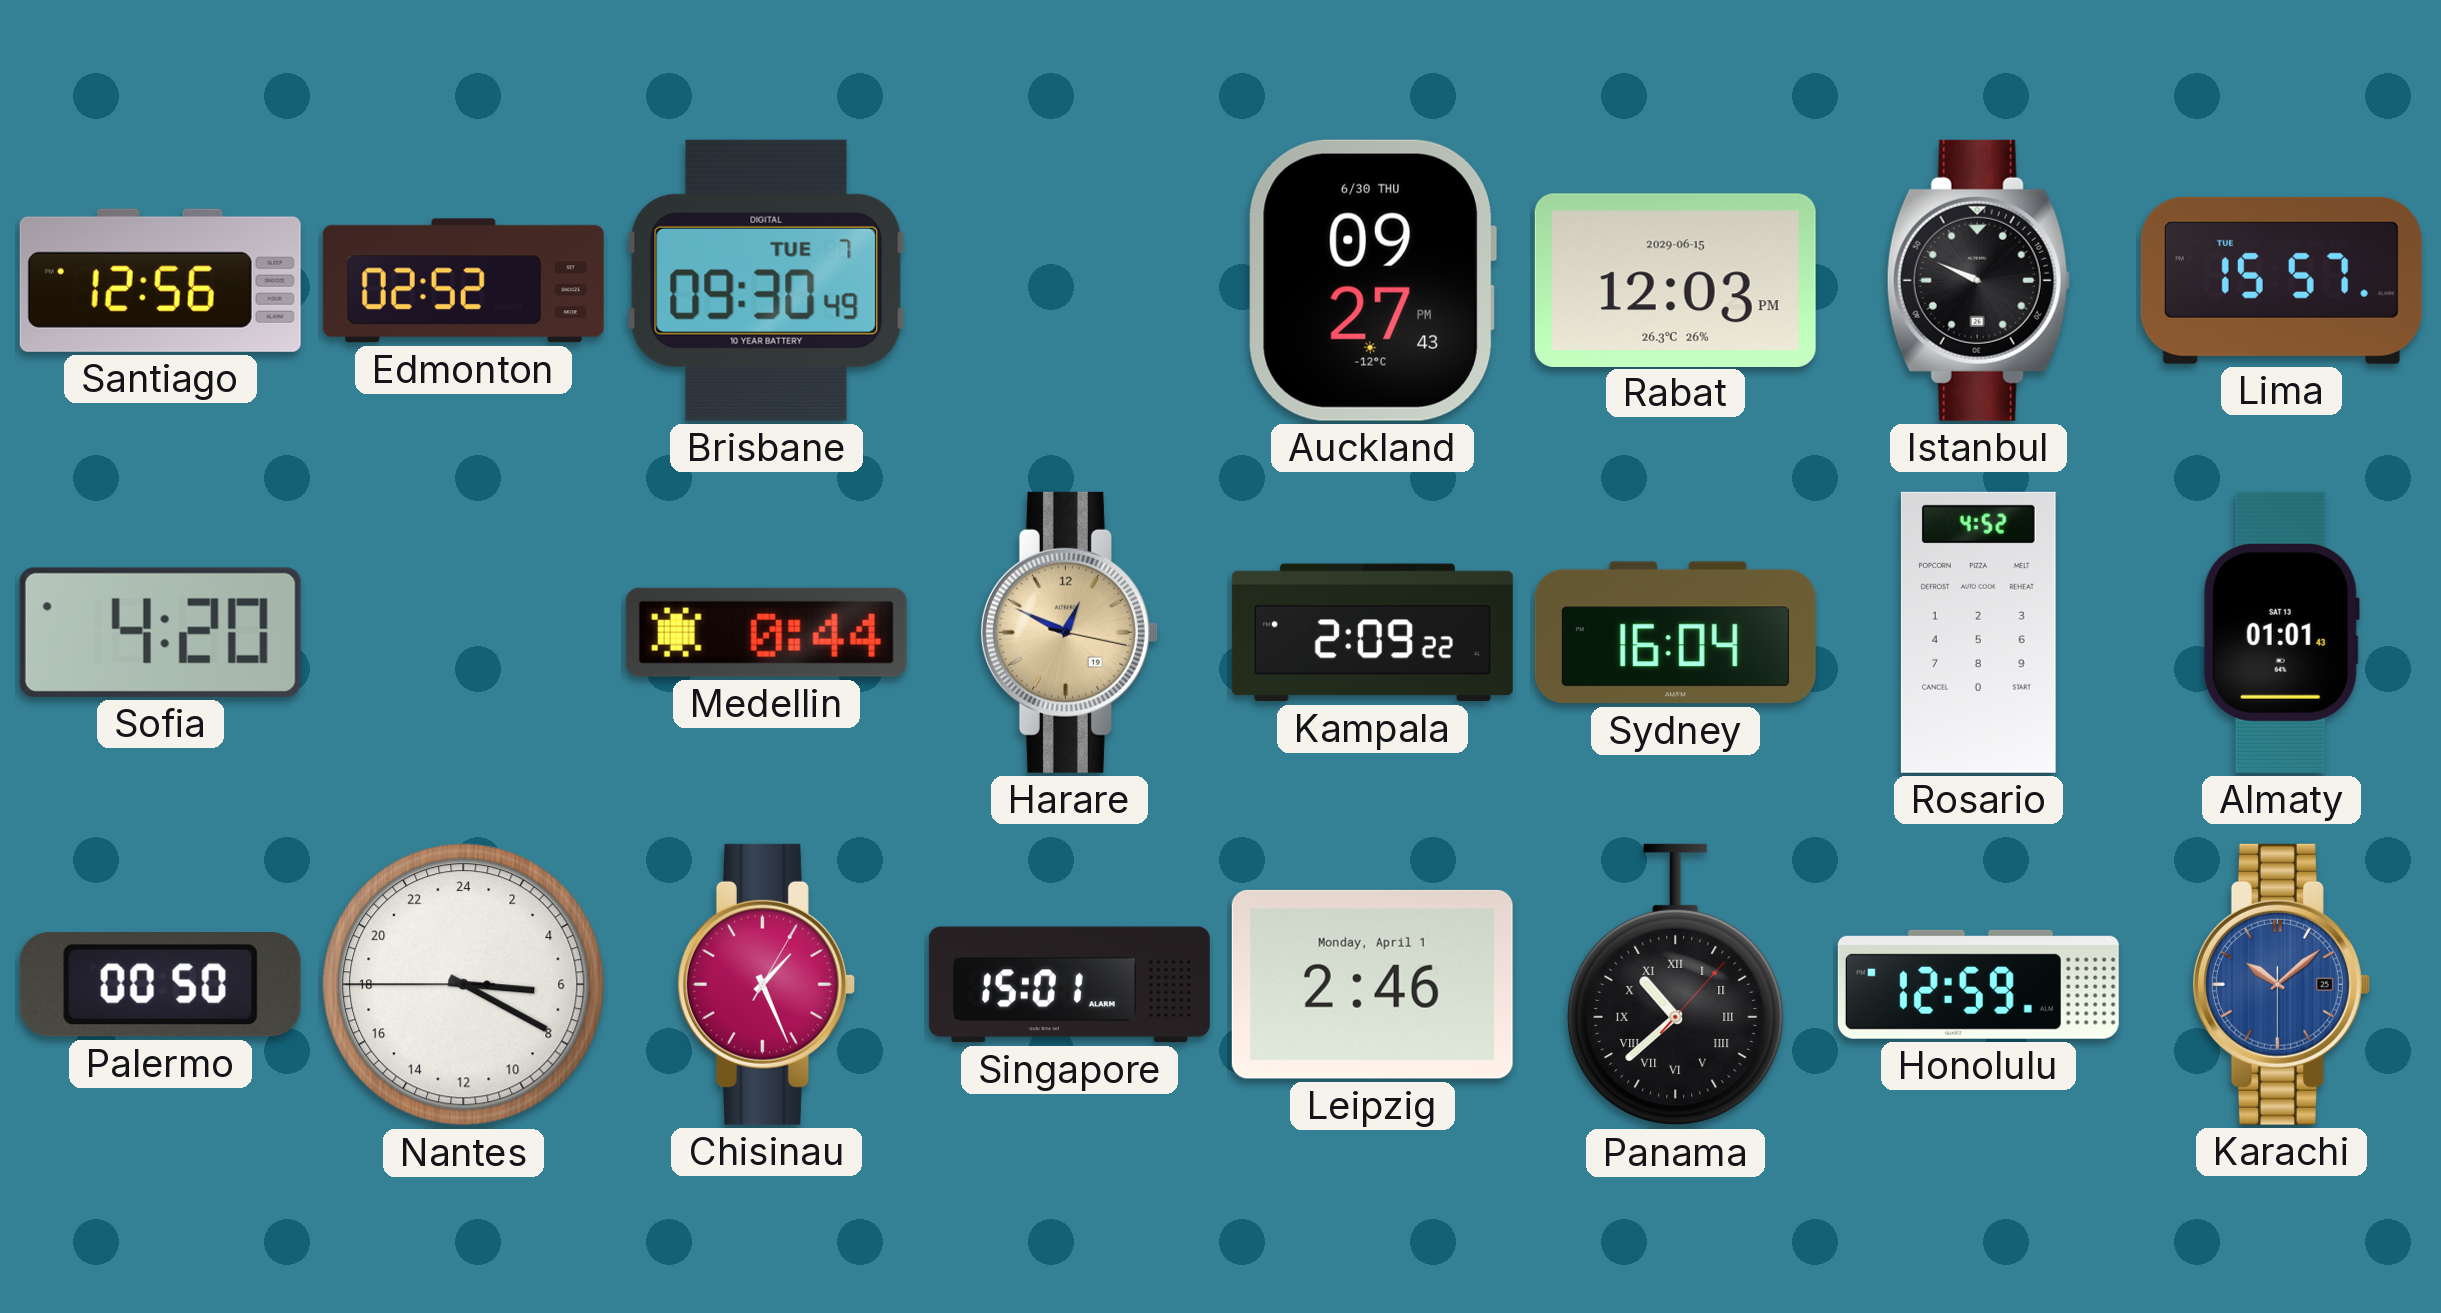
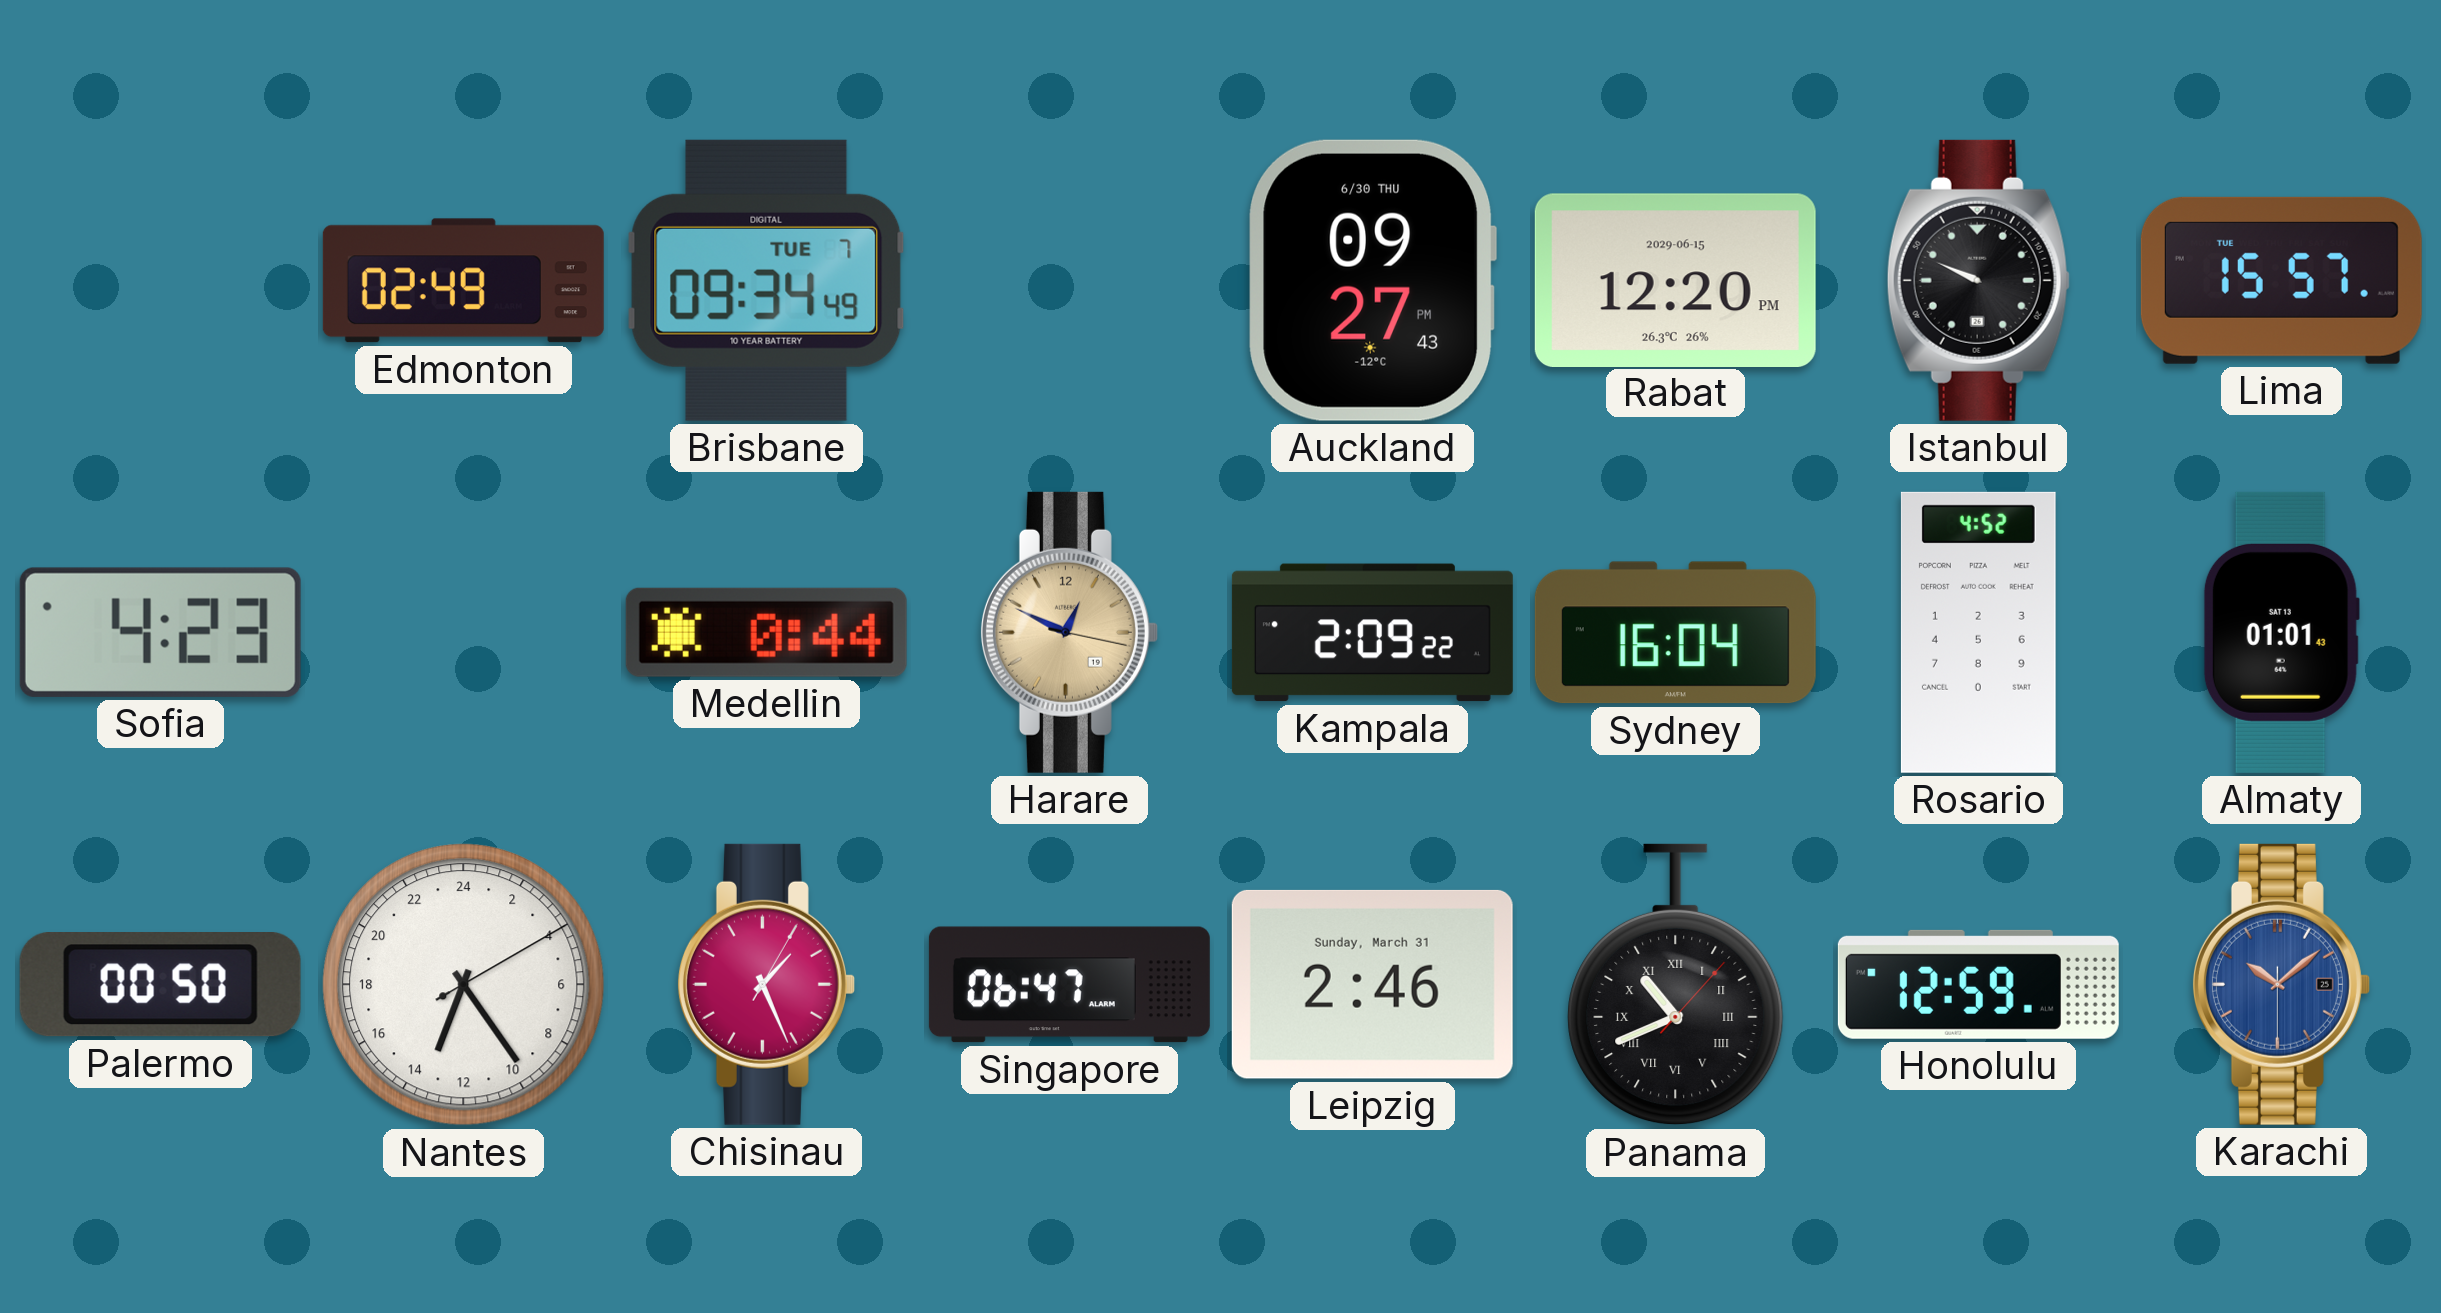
Santiago: 12:56 -> none
Edmonton: 02:52 -> 02:49
Brisbane: 09:30 -> 09:34
Rabat: 12:03 -> 12:20
Sofia: 4:20 -> 4:23
Nantes: 6:19 -> 13:24
Singapore: 15:01 -> 06:47
Leipzig date: Monday, April 1 -> Sunday, March 31
Panama: 10:38 -> 10:41
